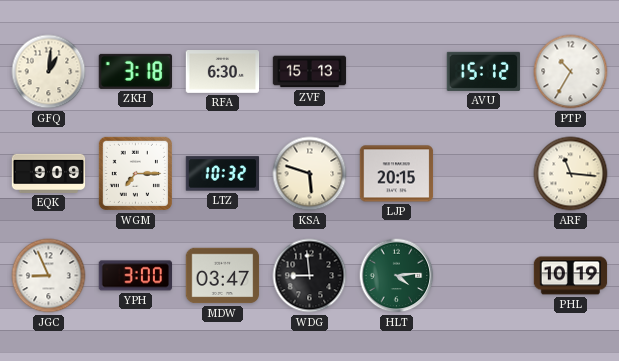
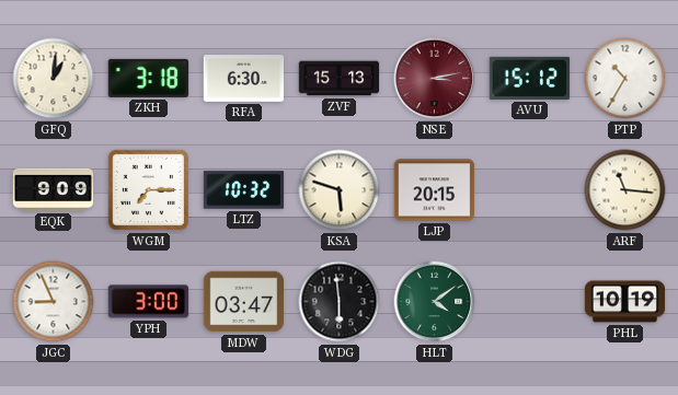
NSE: none -> 3:13
WDG: 8:59 -> 5:59
HLT: 4:14 -> 4:09
